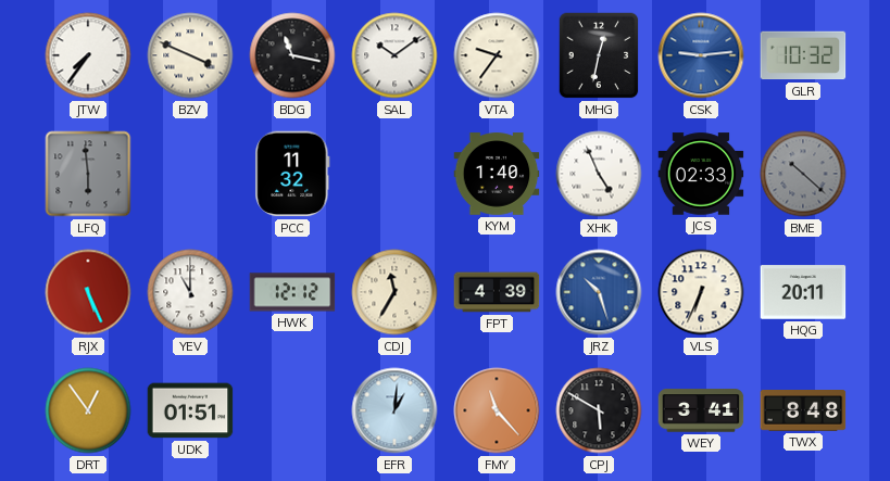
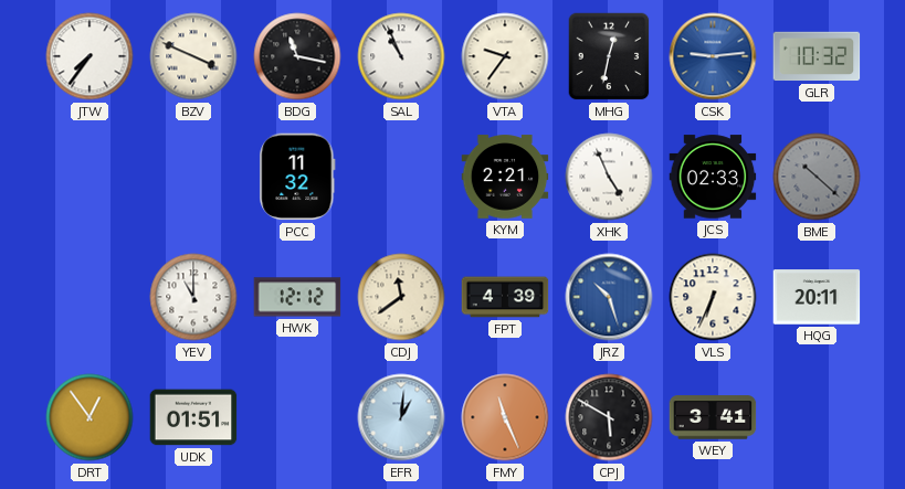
SAL: 10:09 -> 10:56
LFQ: 5:59 -> none
KYM: 1:40 -> 2:21
RJX: 5:26 -> none
CDJ: 11:35 -> 11:39
FMY: 11:23 -> 11:26
TWX: 8:48 -> none
